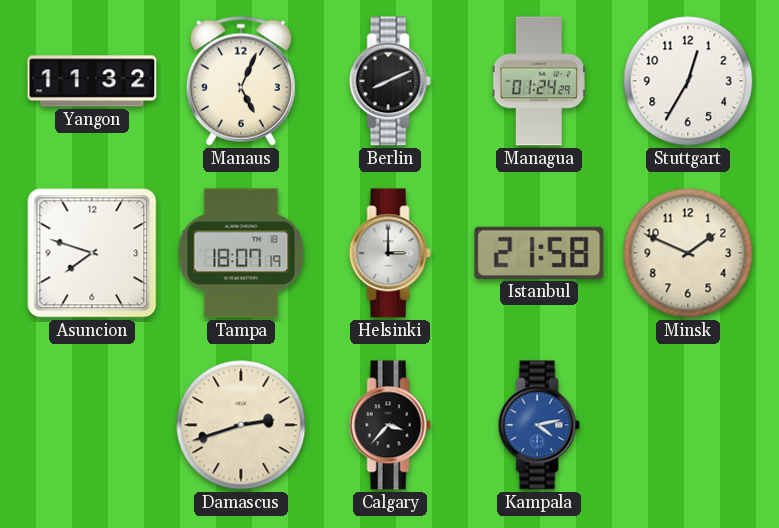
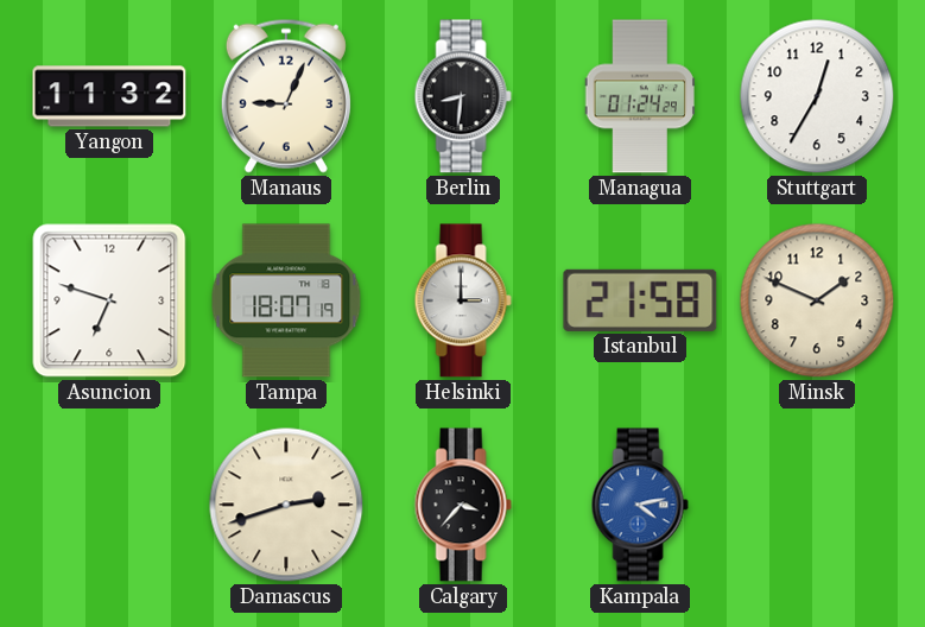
Manaus: 5:04 -> 9:04
Berlin: 8:11 -> 8:31
Asuncion: 7:48 -> 6:48
